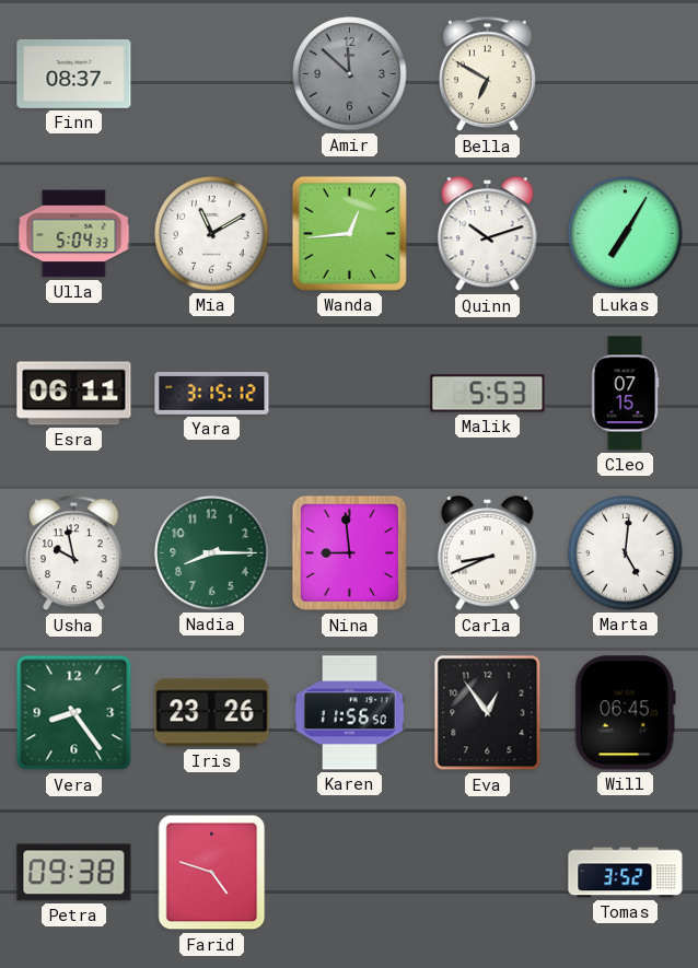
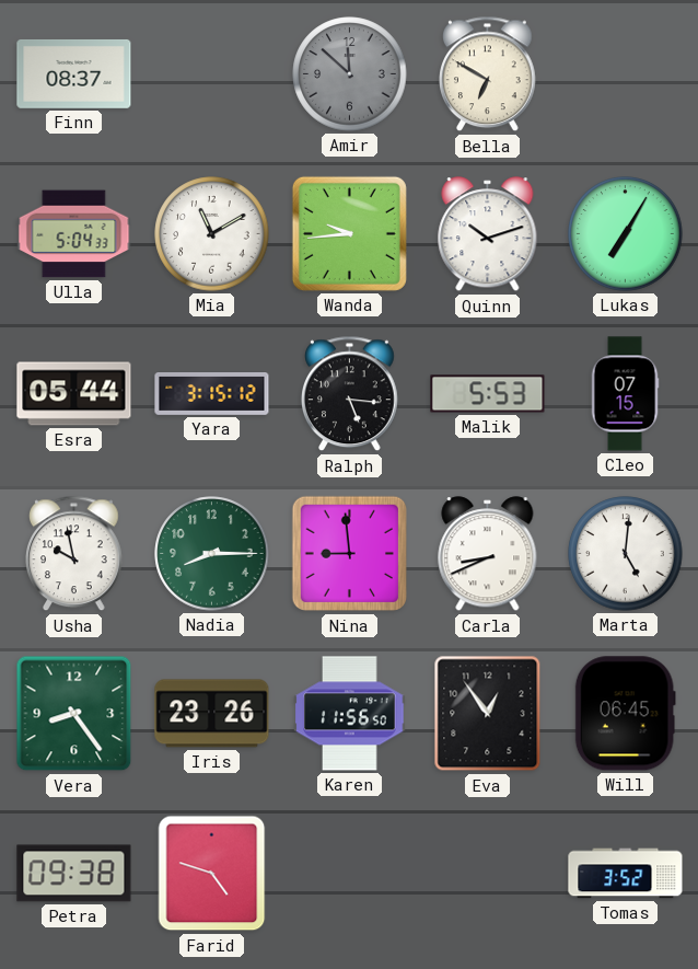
Wanda: 12:44 -> 9:44
Esra: 06:11 -> 05:44
Ralph: none -> 5:16
